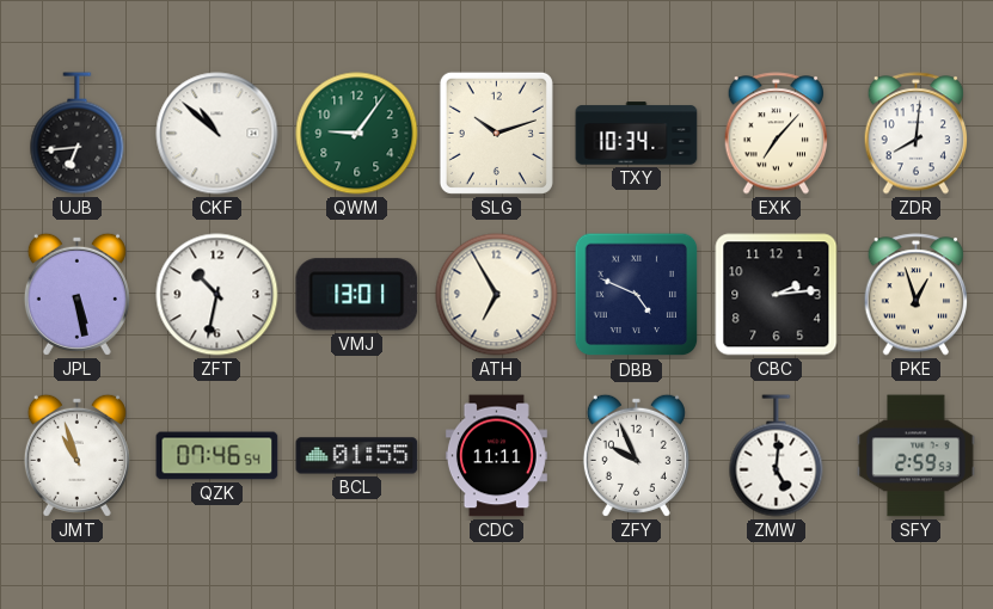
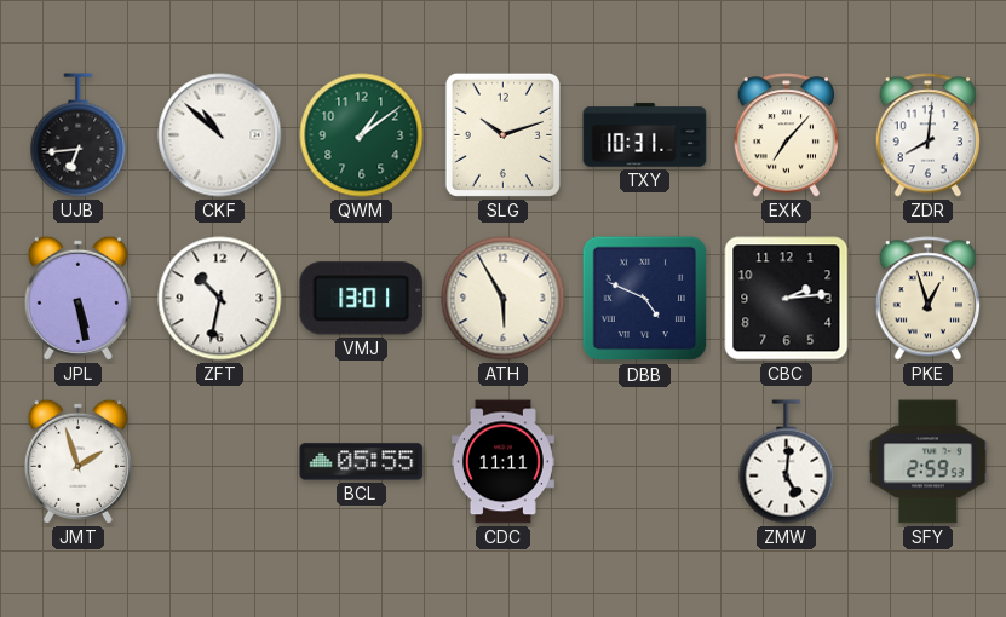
QWM: 9:06 -> 1:09
TXY: 10:34 -> 10:31
ATH: 6:55 -> 5:55
JMT: 10:57 -> 1:57
QZK: 07:46 -> none
BCL: 01:55 -> 05:55
ZFY: 9:56 -> none
